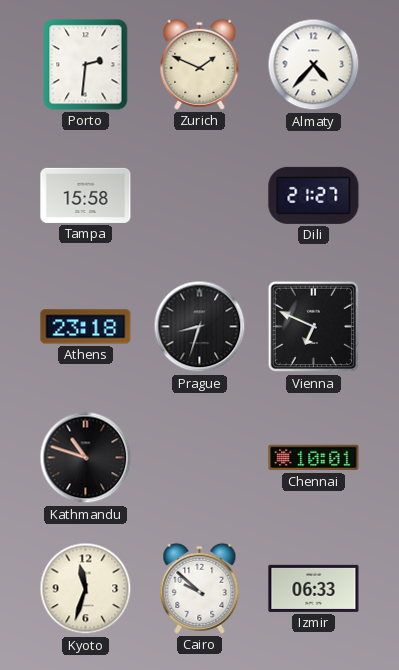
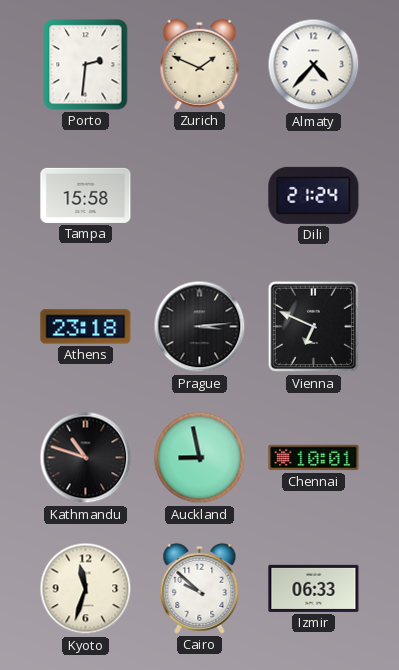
Dili: 21:27 -> 21:24
Prague: 8:33 -> 3:14
Auckland: none -> 8:58
